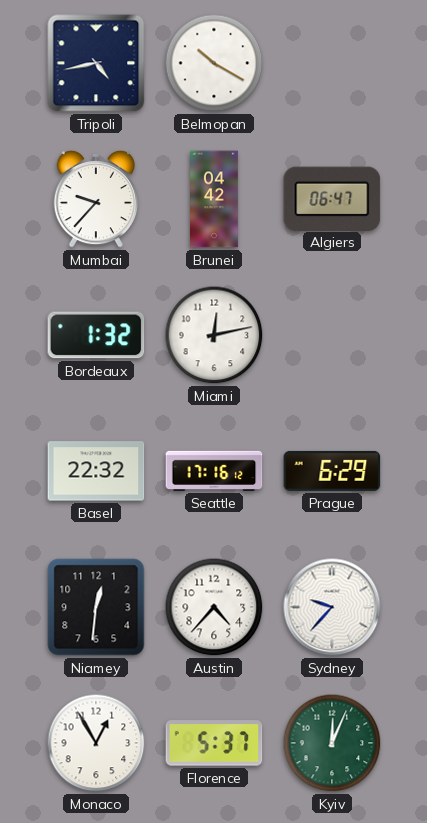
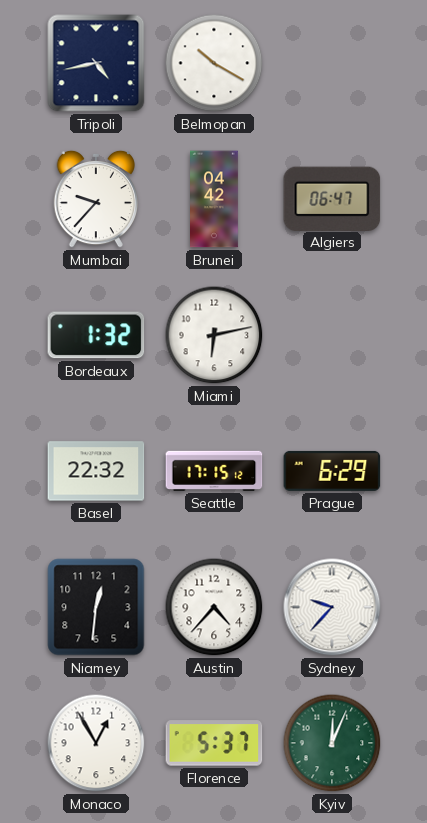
Miami: 12:13 -> 6:13
Seattle: 17:16 -> 17:15
